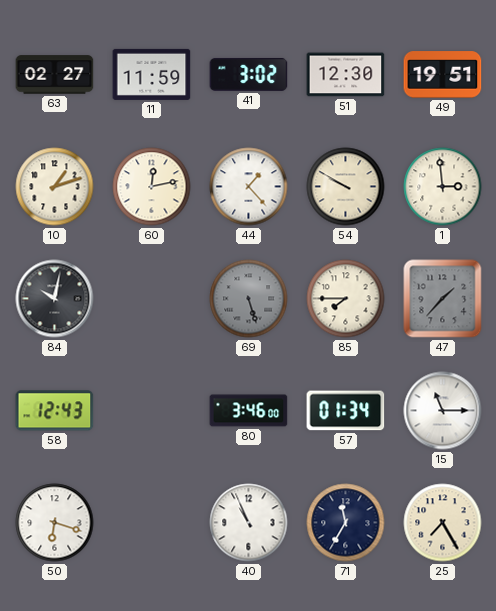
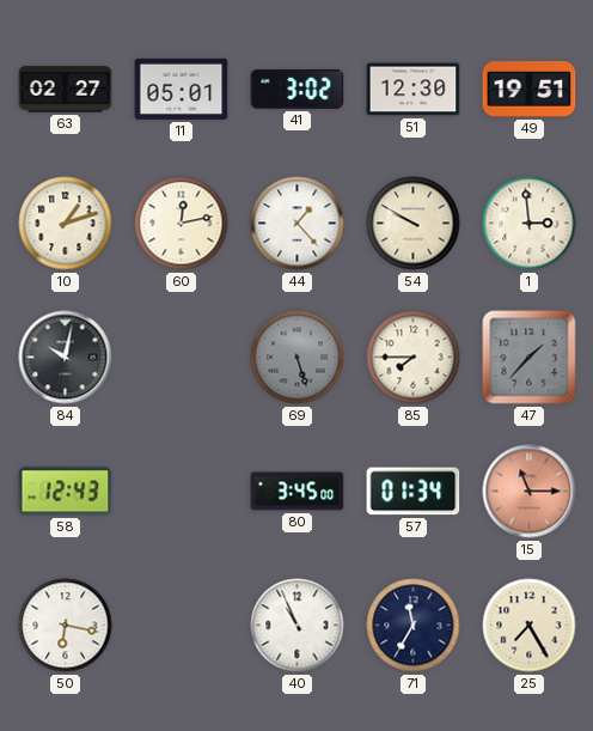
11: 11:59 -> 05:01
80: 3:46 -> 3:45
15 dial: white -> salmon
50: 6:18 -> 6:17
